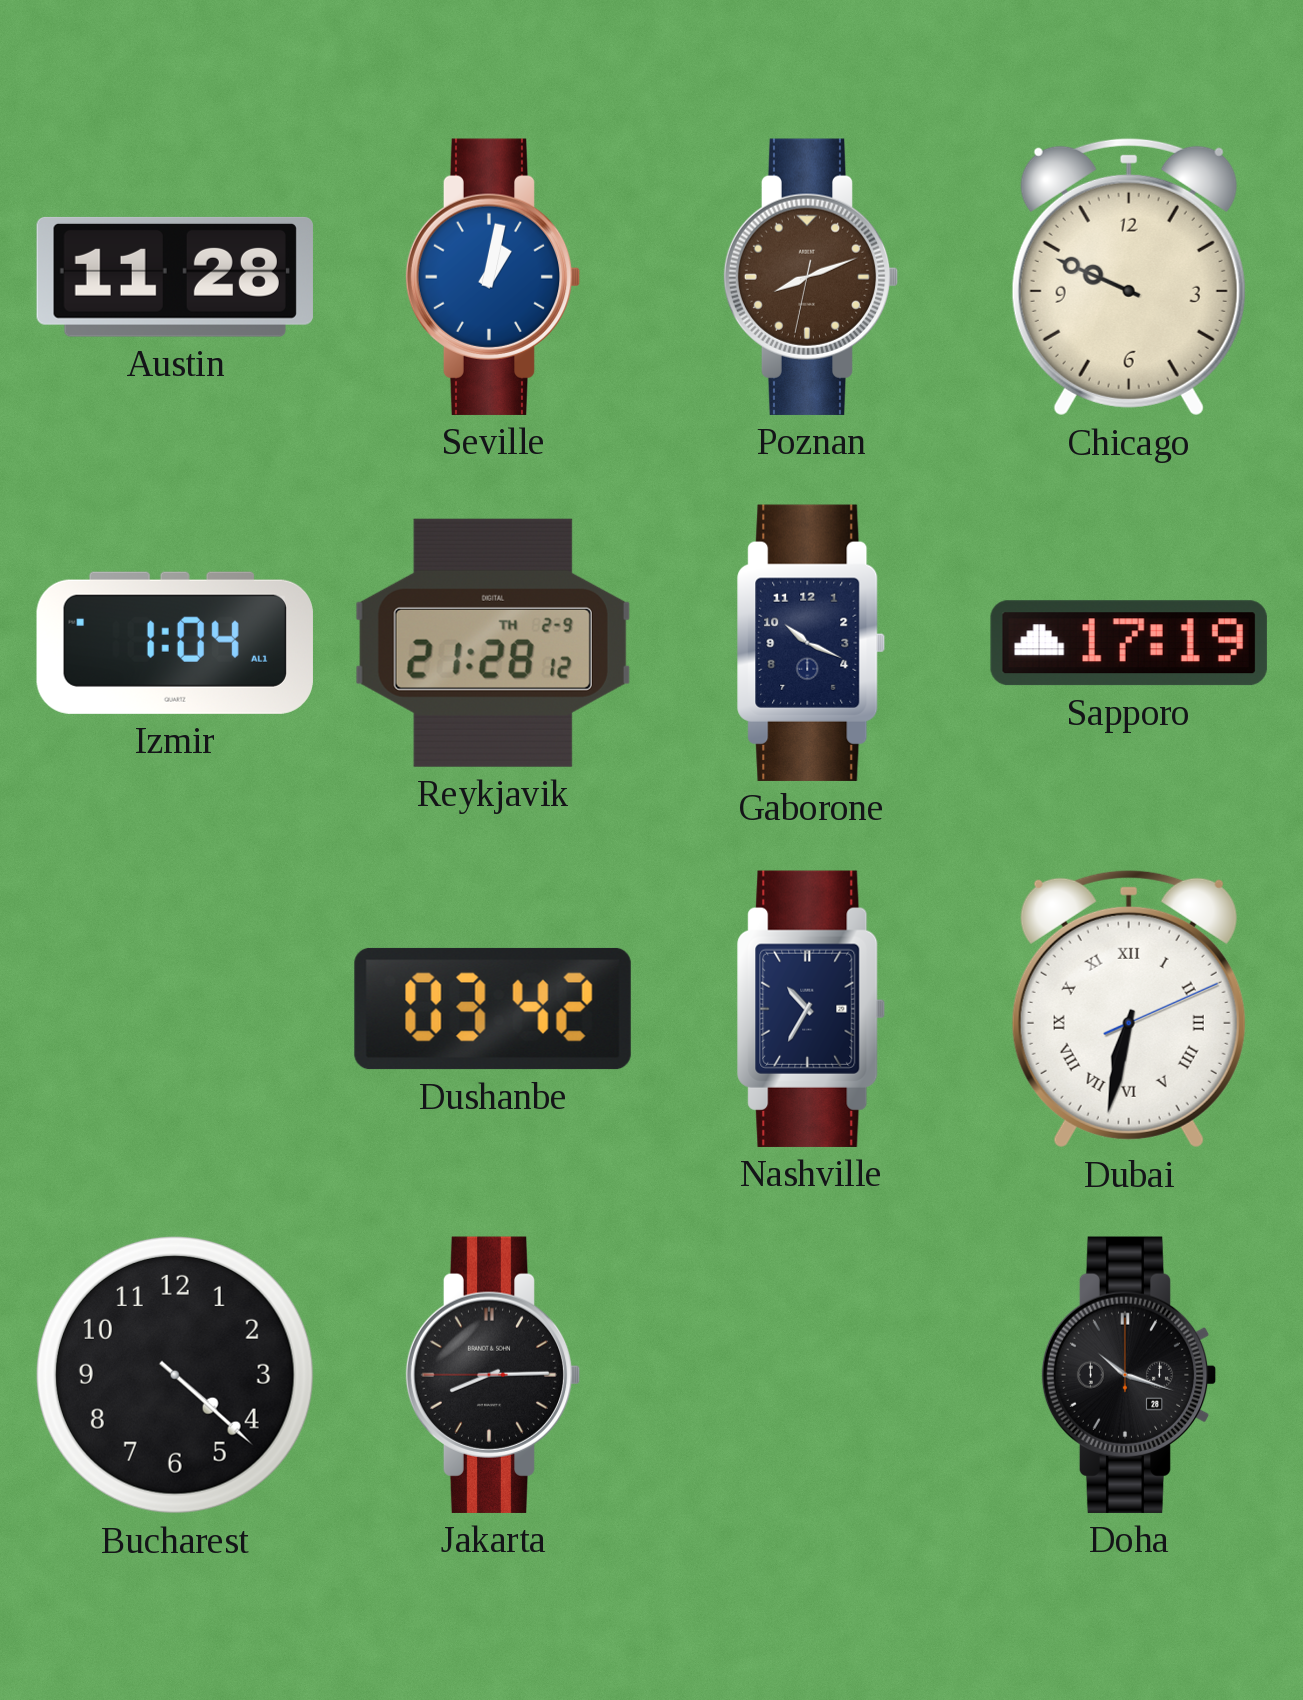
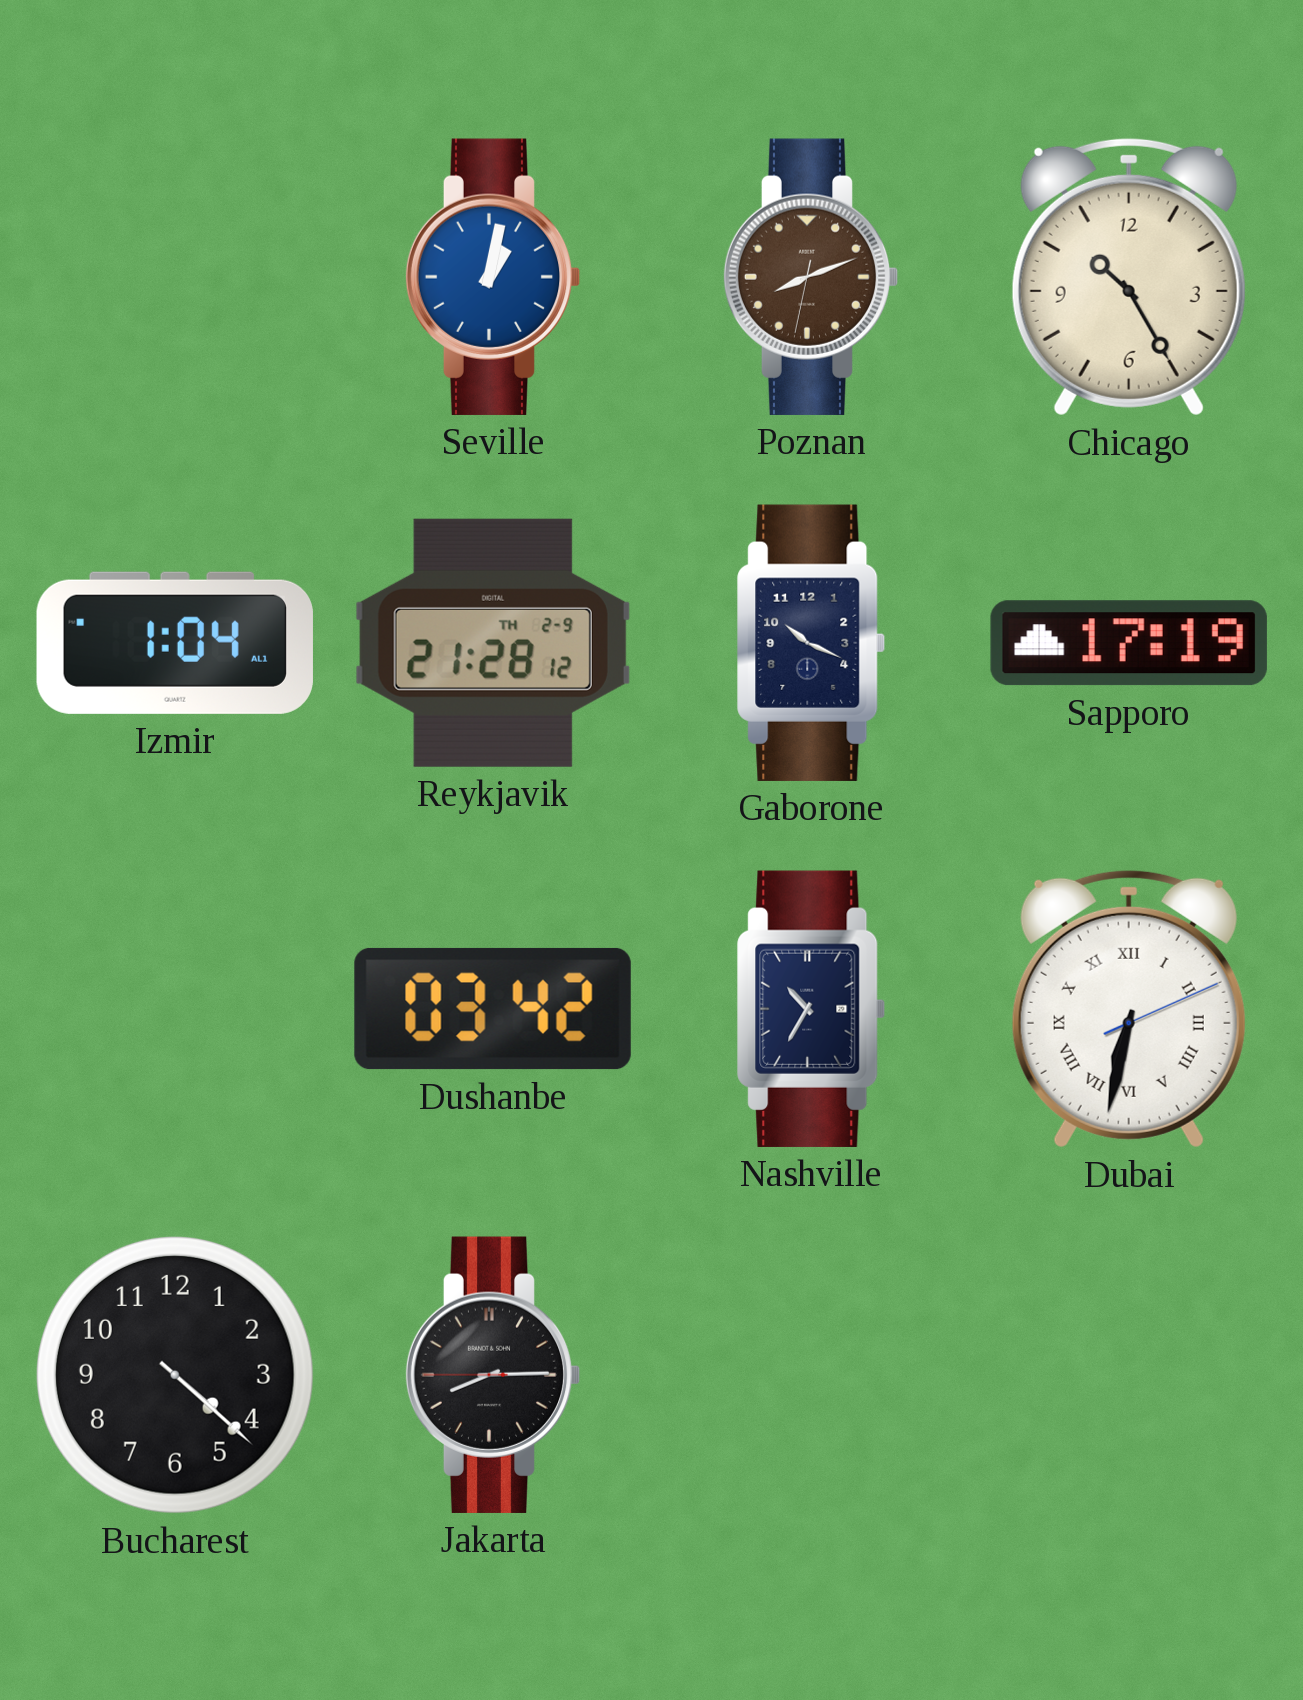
Austin: 11:28 -> none
Chicago: 9:49 -> 10:25
Doha: 10:18 -> none
